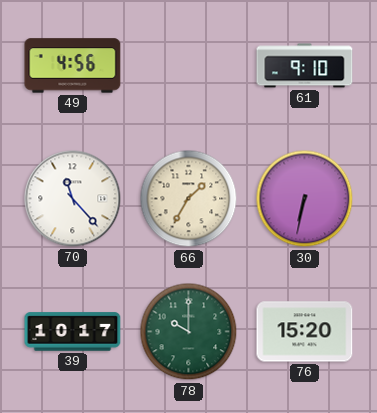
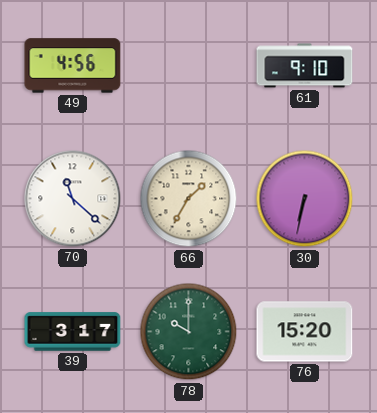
70: 11:23 -> 11:22
39: 10:17 -> 3:17
